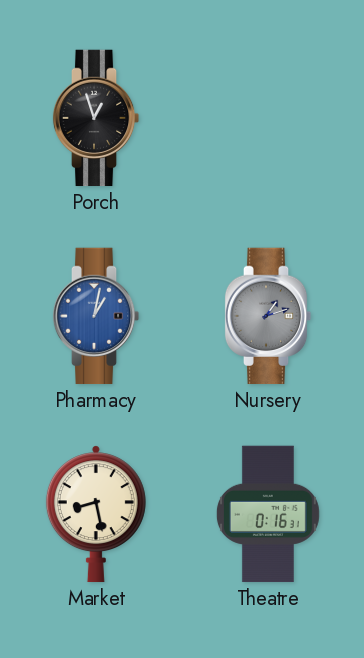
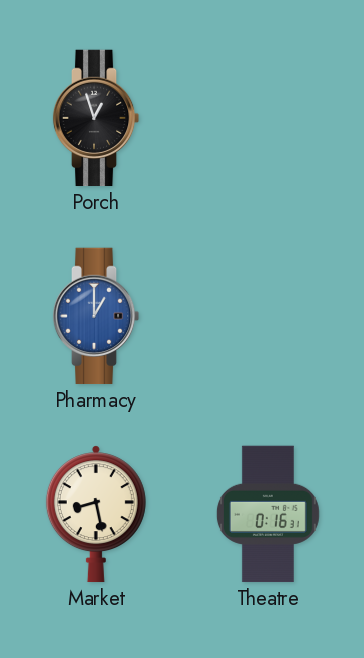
Pharmacy: 1:02 -> 1:00
Nursery: 1:12 -> none
